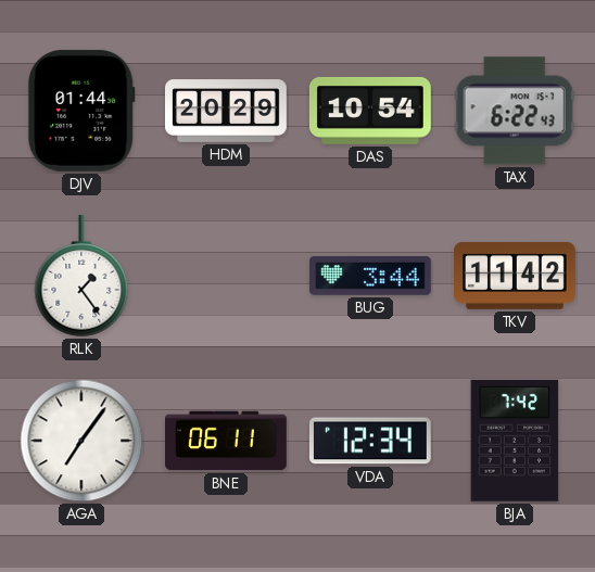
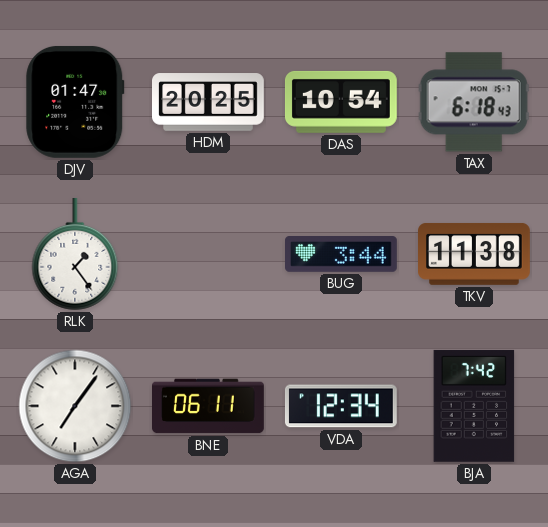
DJV: 01:44 -> 01:47
HDM: 20:29 -> 20:25
TAX: 6:22 -> 6:18
TKV: 11:42 -> 11:38
